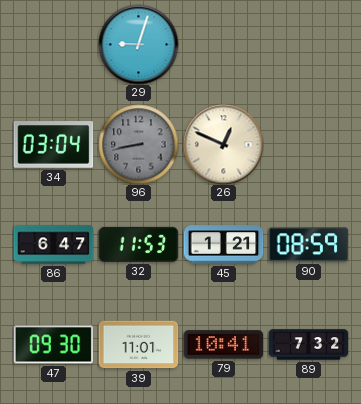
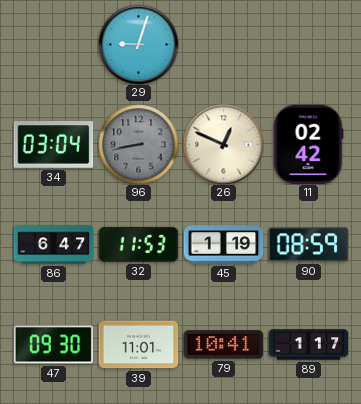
11: none -> 02:42
45: 1:21 -> 1:19
89: 7:32 -> 1:17
